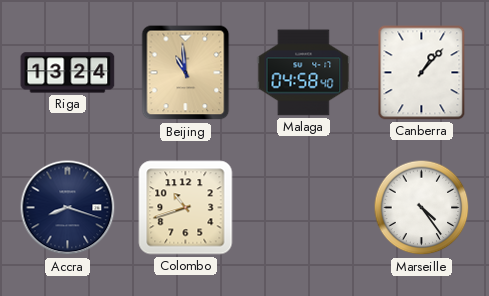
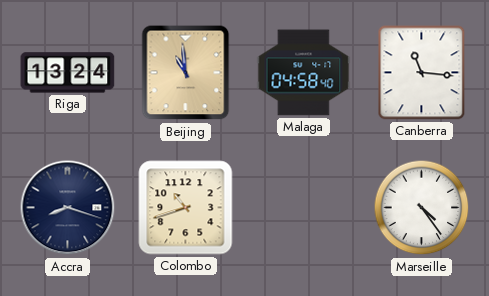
Canberra: 1:07 -> 11:16
